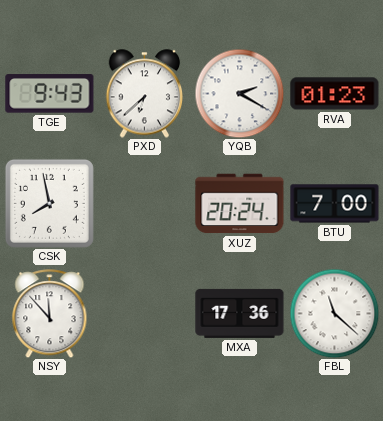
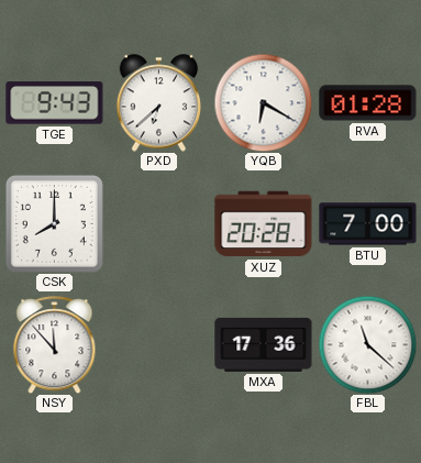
YQB: 2:20 -> 6:20
RVA: 01:23 -> 01:28
CSK: 7:58 -> 8:00
XUZ: 20:24 -> 20:28
